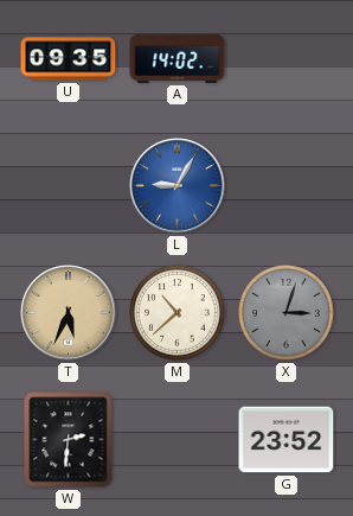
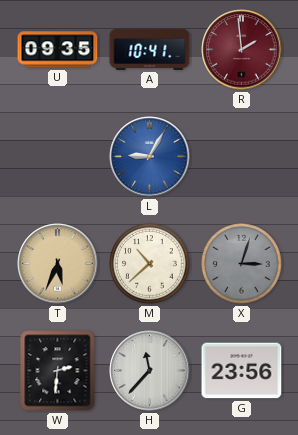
A: 14:02 -> 10:41
R: none -> 1:59
H: none -> 11:37
G: 23:52 -> 23:56
